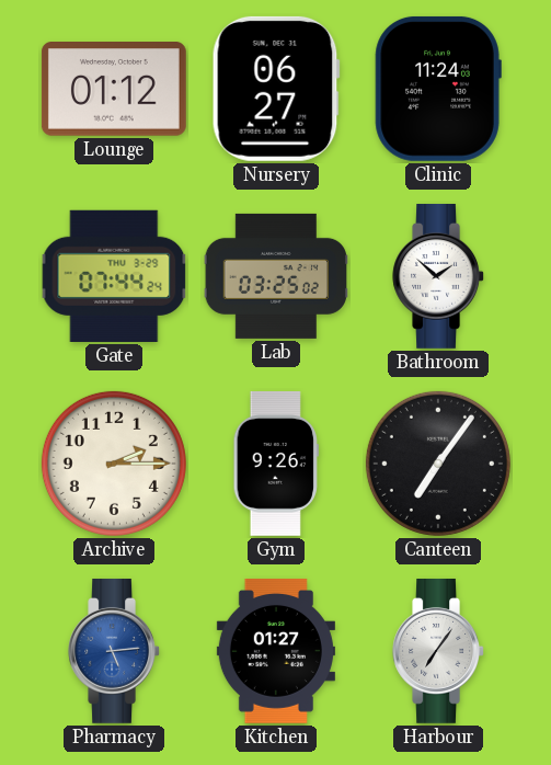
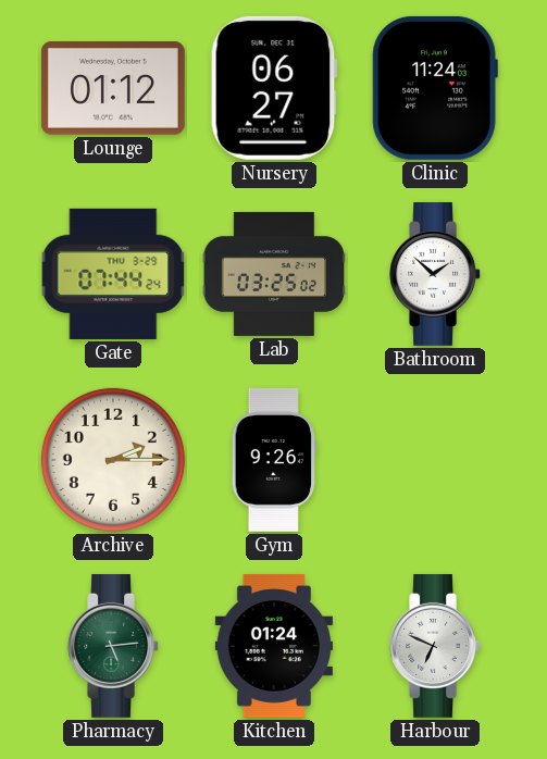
Canteen: 7:06 -> none
Pharmacy dial: blue -> green
Kitchen: 01:27 -> 01:24
Harbour: 7:06 -> 6:49
